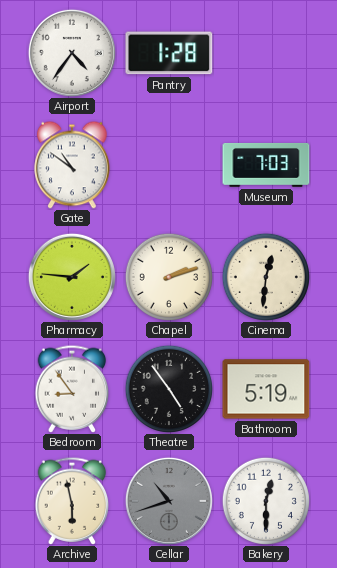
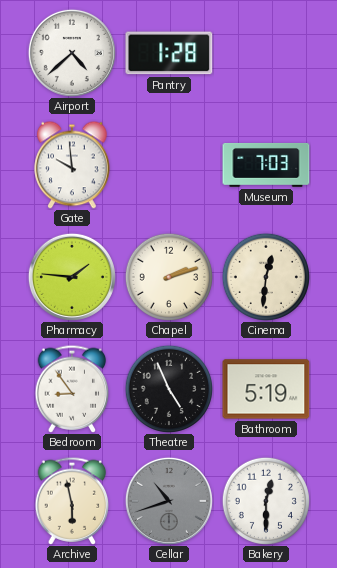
Airport: 4:36 -> 4:38
Gate: 10:51 -> 9:59
Theatre: 4:54 -> 4:56
